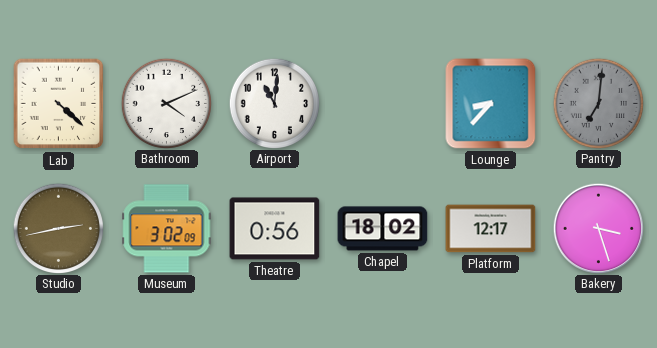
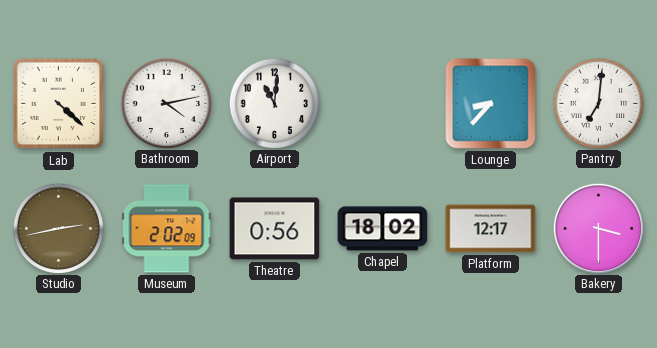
Bathroom: 4:11 -> 4:13
Pantry dial: grey -> white
Museum: 3:02 -> 2:02
Bakery: 3:27 -> 3:30
